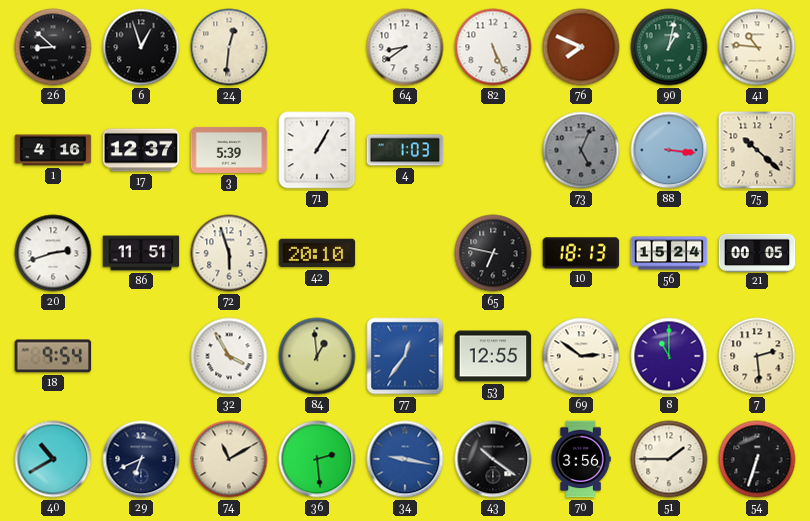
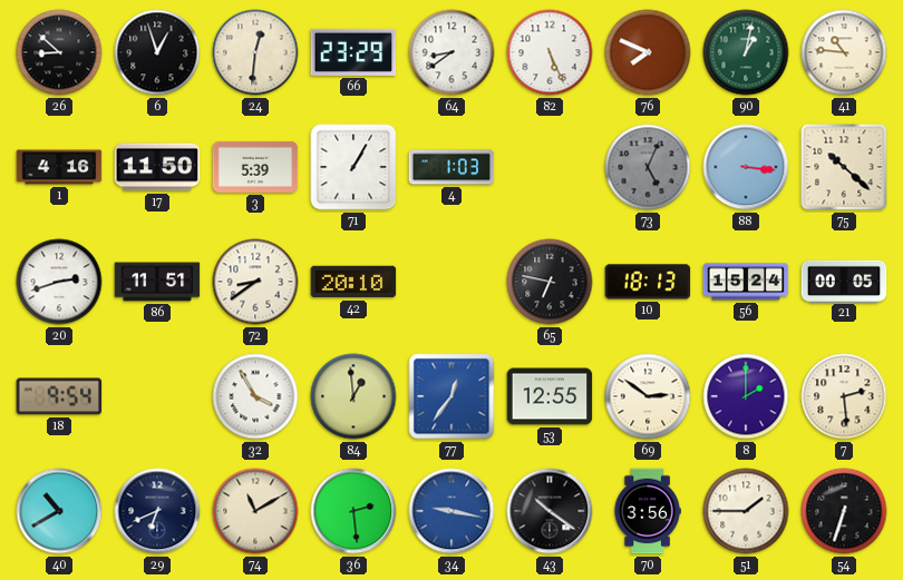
66: none -> 23:29
17: 12:37 -> 11:50
72: 5:57 -> 8:39
8: 11:00 -> 2:00
